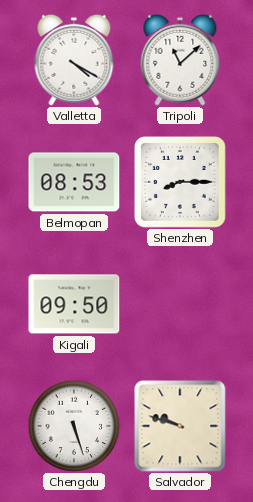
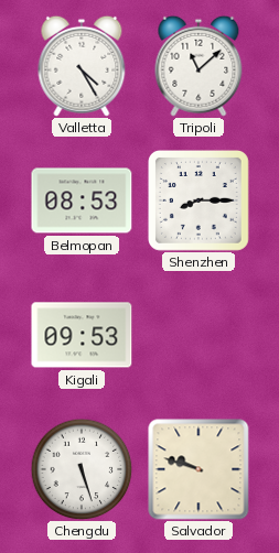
Valletta: 4:20 -> 4:25
Kigali: 09:50 -> 09:53
